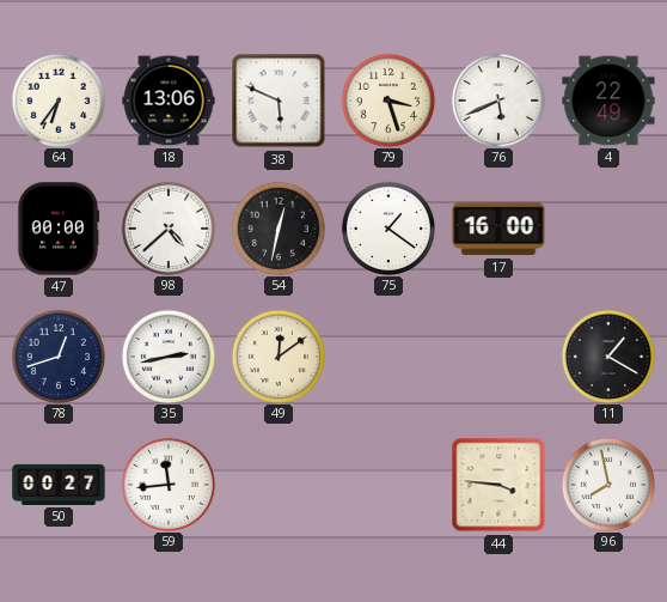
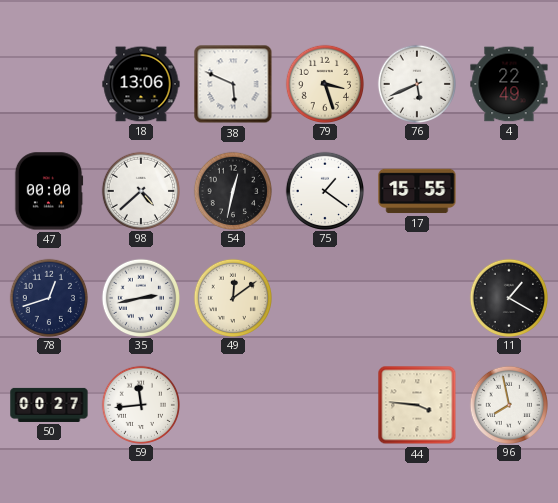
64: 6:36 -> none
17: 16:00 -> 15:55
